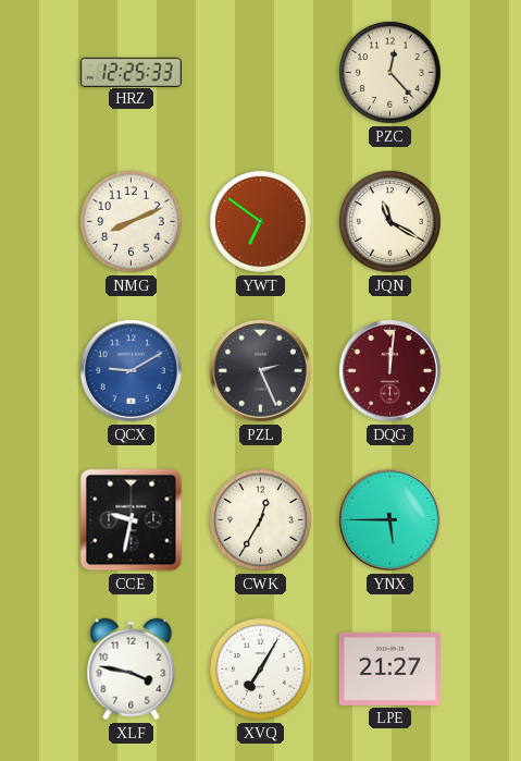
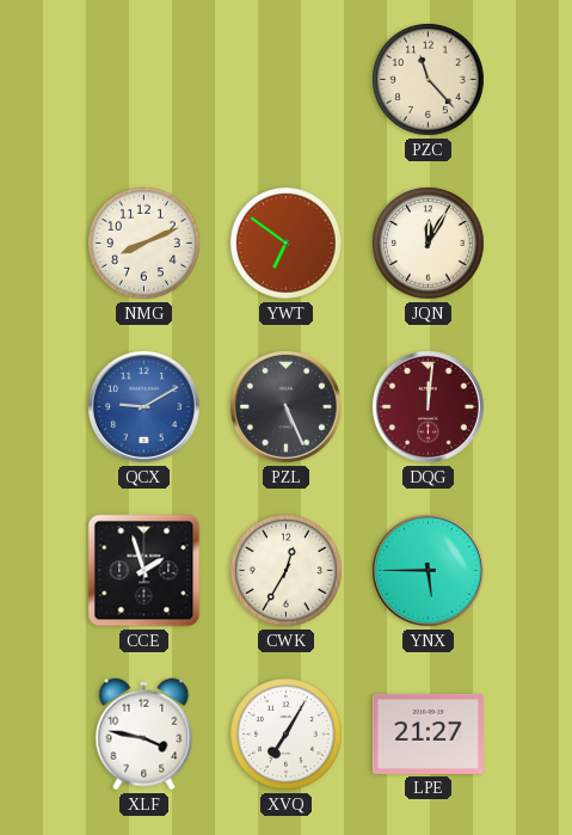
HRZ: 12:25 -> none
PZC: 12:23 -> 11:23
JQN: 11:20 -> 12:05
PZL: 2:26 -> 5:26
CCE: 9:32 -> 1:57
